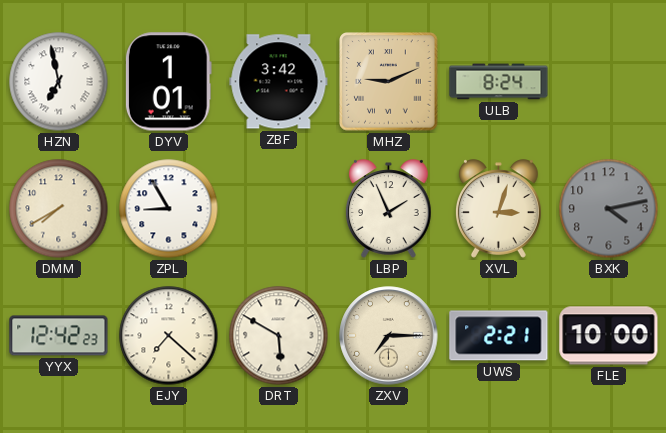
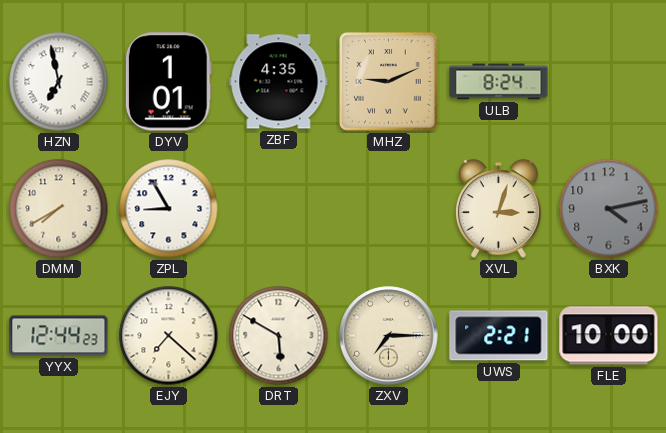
ZBF: 3:42 -> 4:35
LBP: 1:56 -> none
YYX: 12:42 -> 12:44
